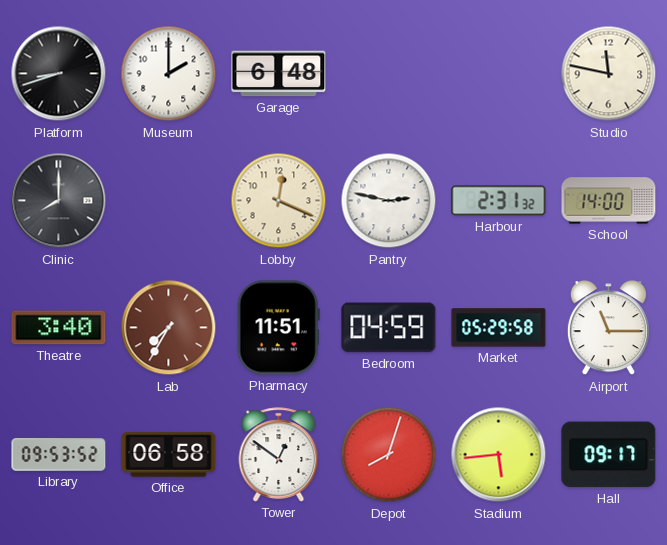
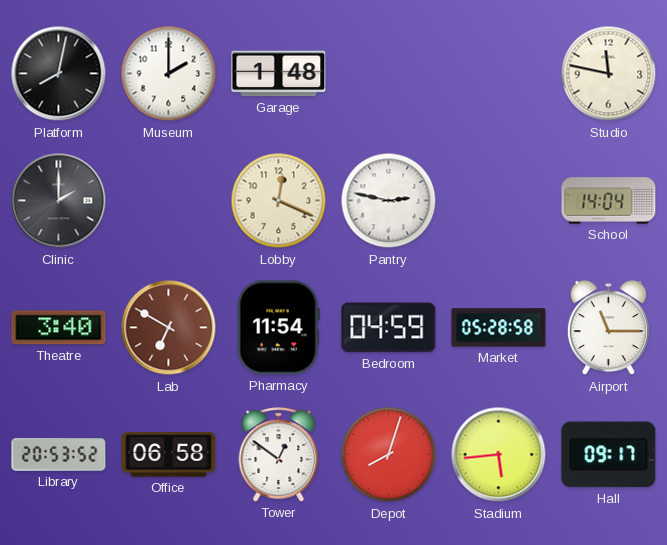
Platform: 8:42 -> 8:02
Garage: 6:48 -> 1:48
Clinic: 8:00 -> 2:00
Harbour: 2:31 -> none
School: 14:00 -> 14:04
Lab: 7:35 -> 6:50
Pharmacy: 11:51 -> 11:54
Market: 05:29 -> 05:28
Library: 09:53 -> 20:53
